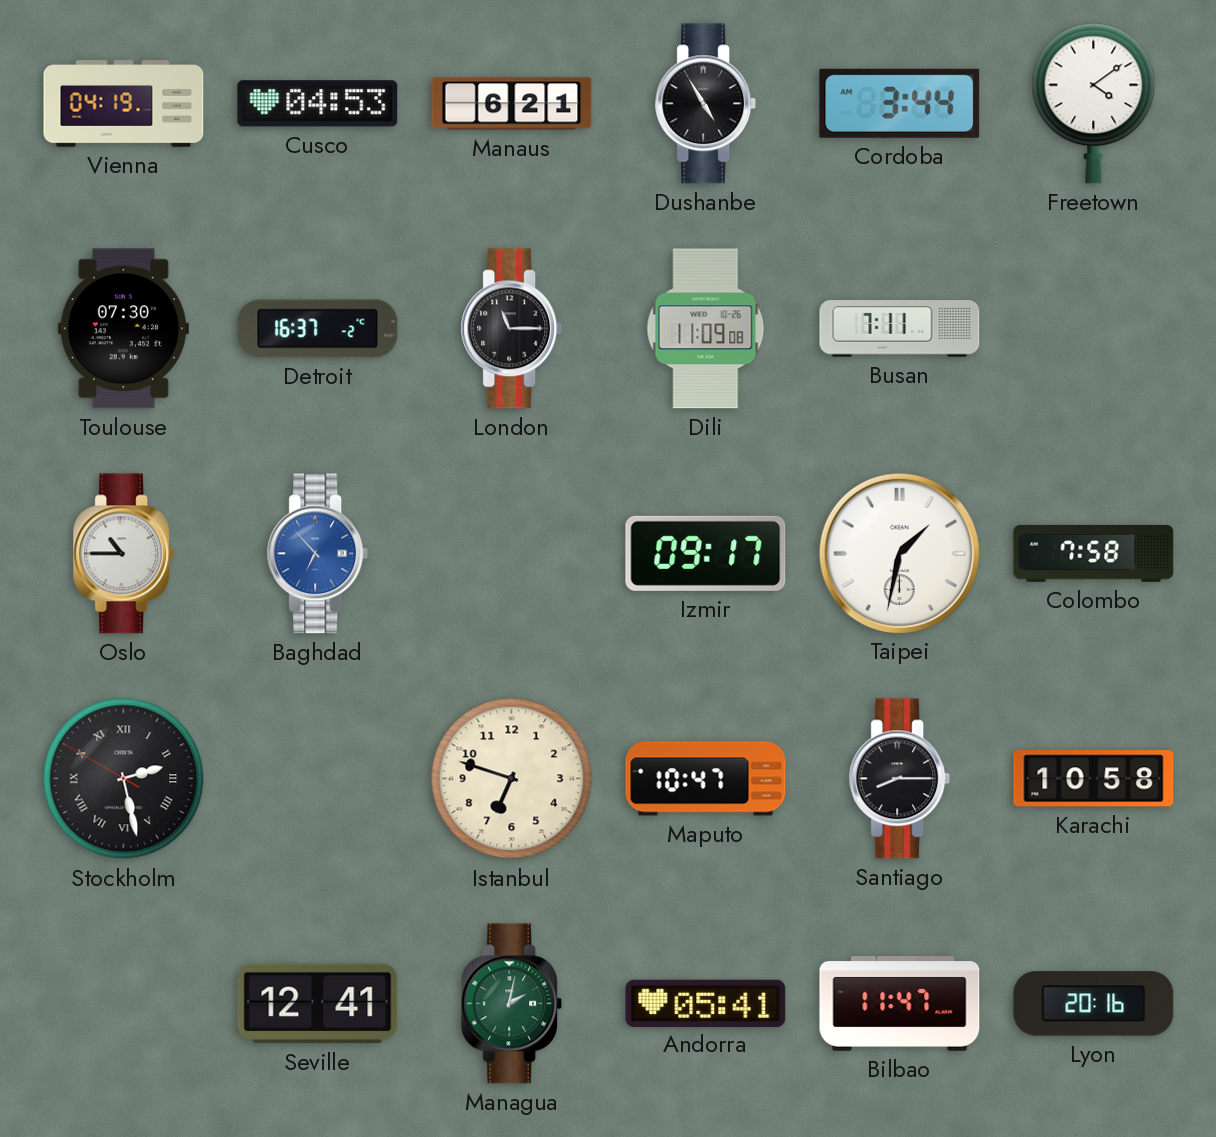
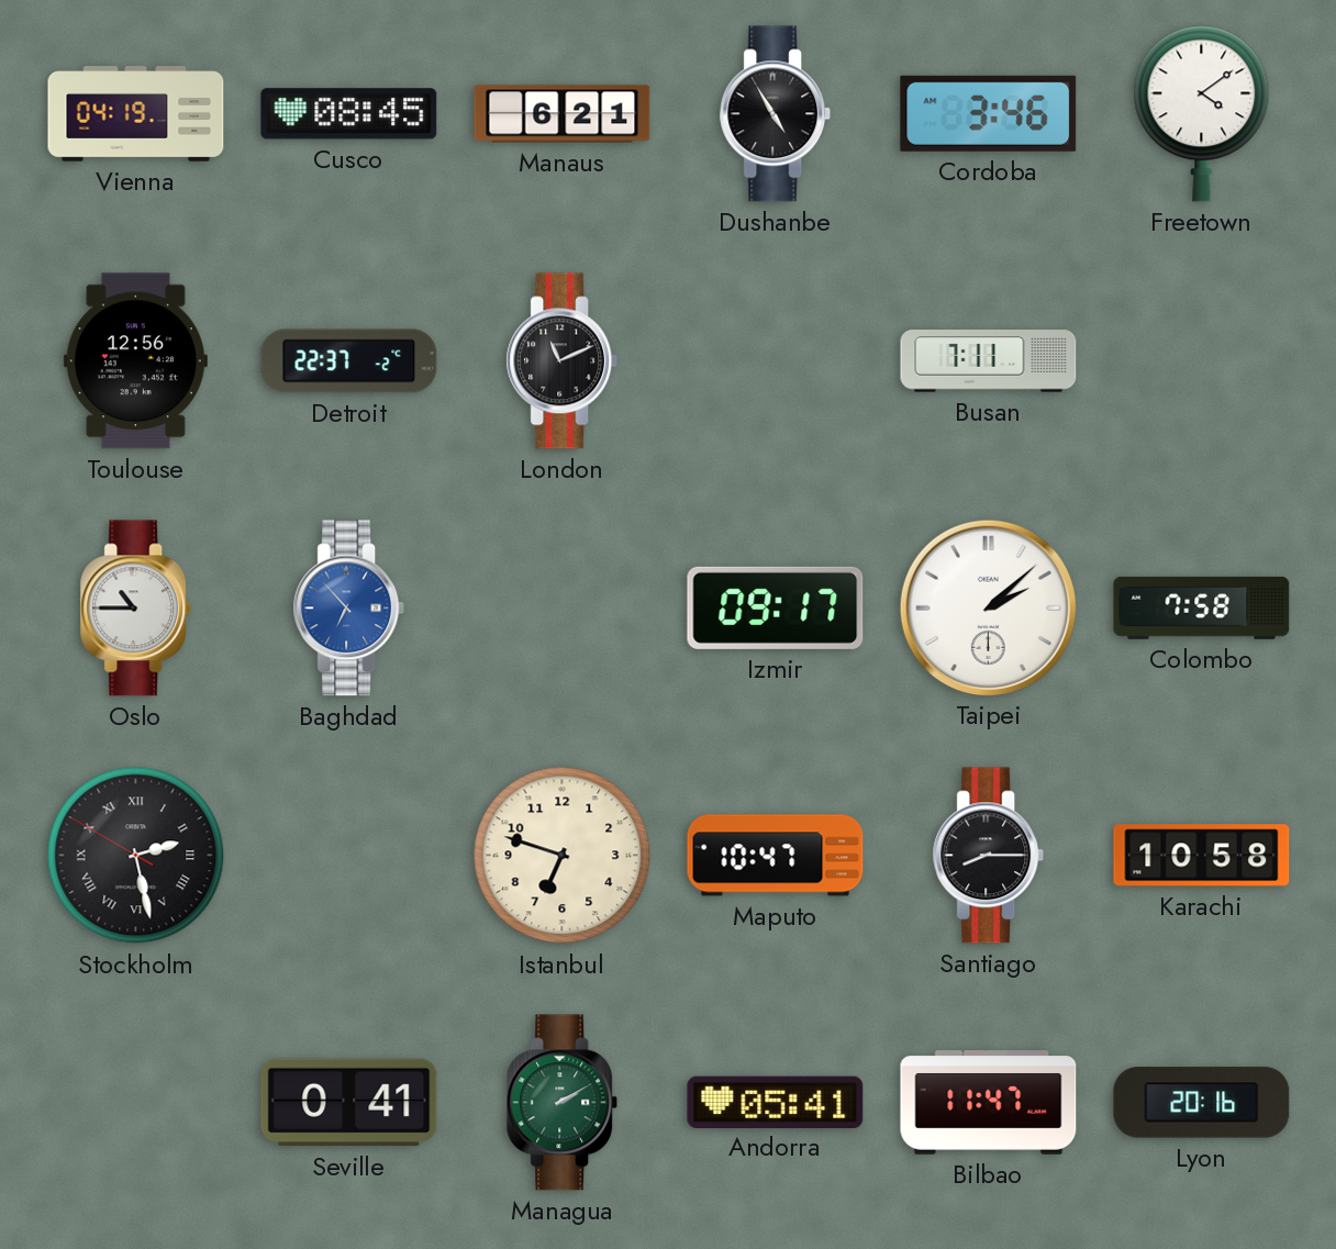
Cusco: 04:53 -> 08:45
Cordoba: 3:44 -> 3:46
Toulouse: 07:30 -> 12:56
Detroit: 16:37 -> 22:37
London: 11:15 -> 11:11
Dili: 11:09 -> none
Taipei: 1:32 -> 2:08
Seville: 12:41 -> 0:41
Managua: 2:02 -> 2:10
